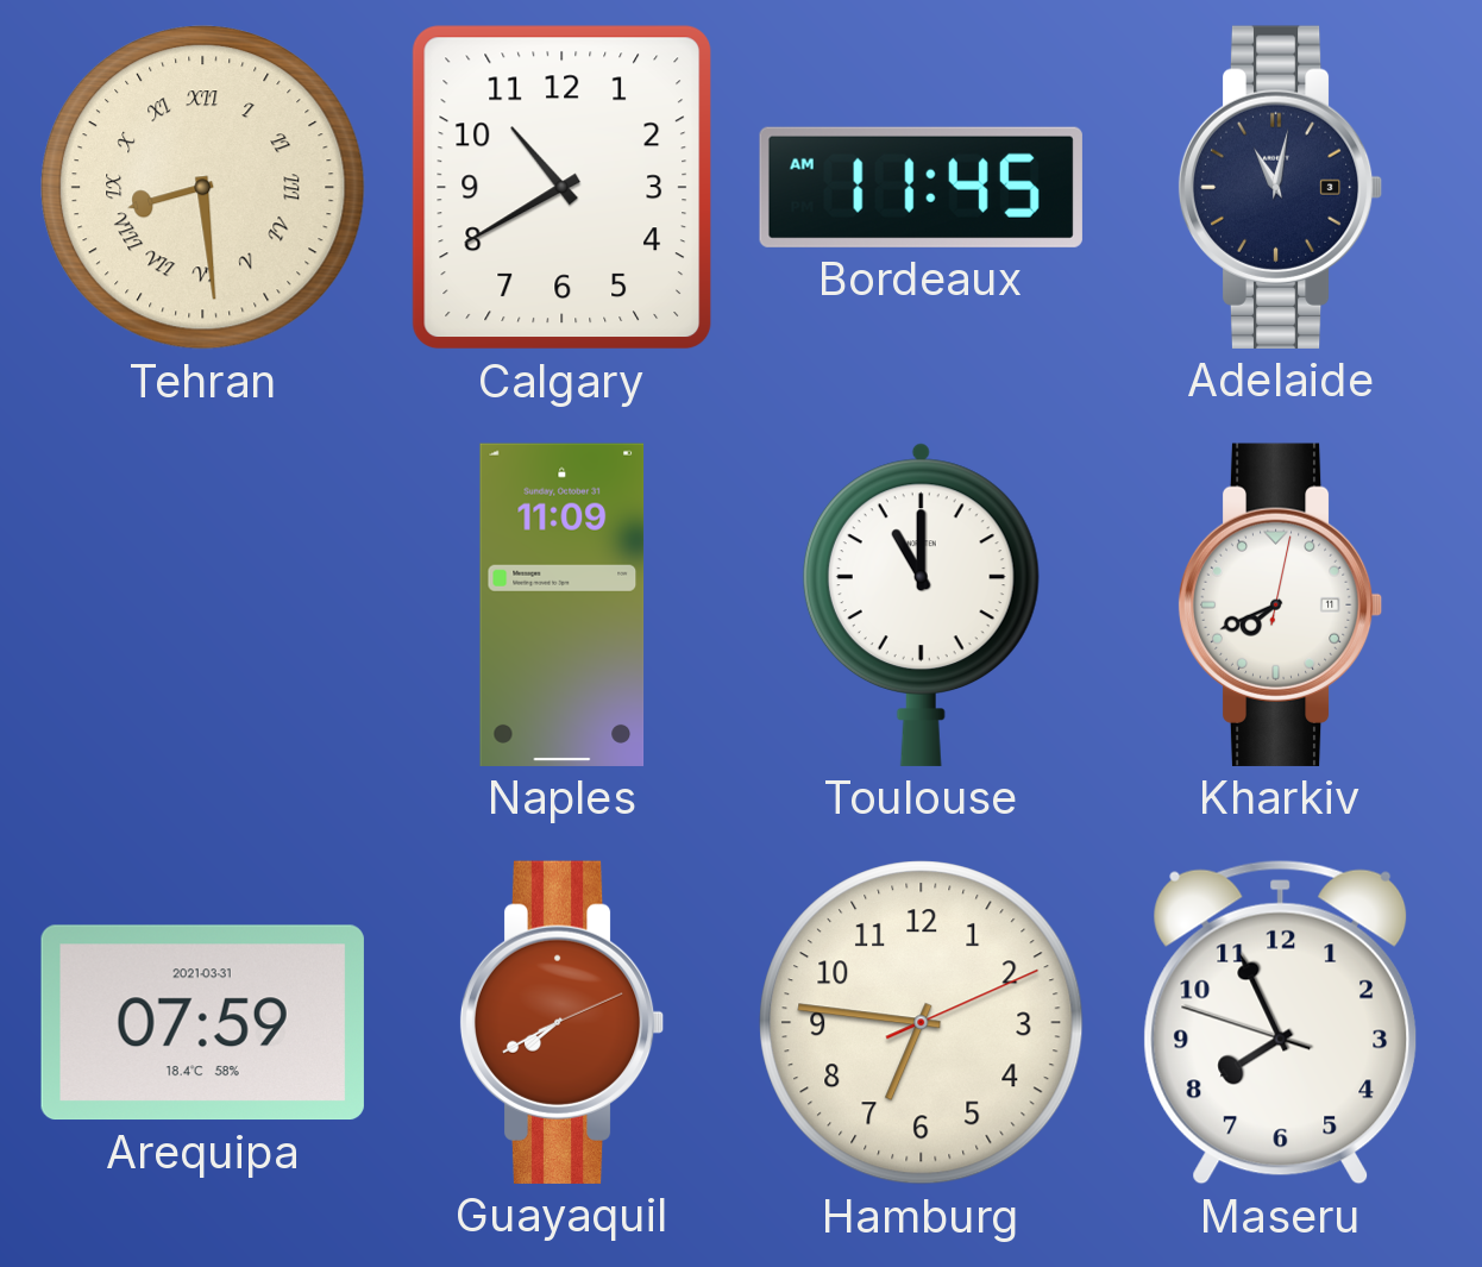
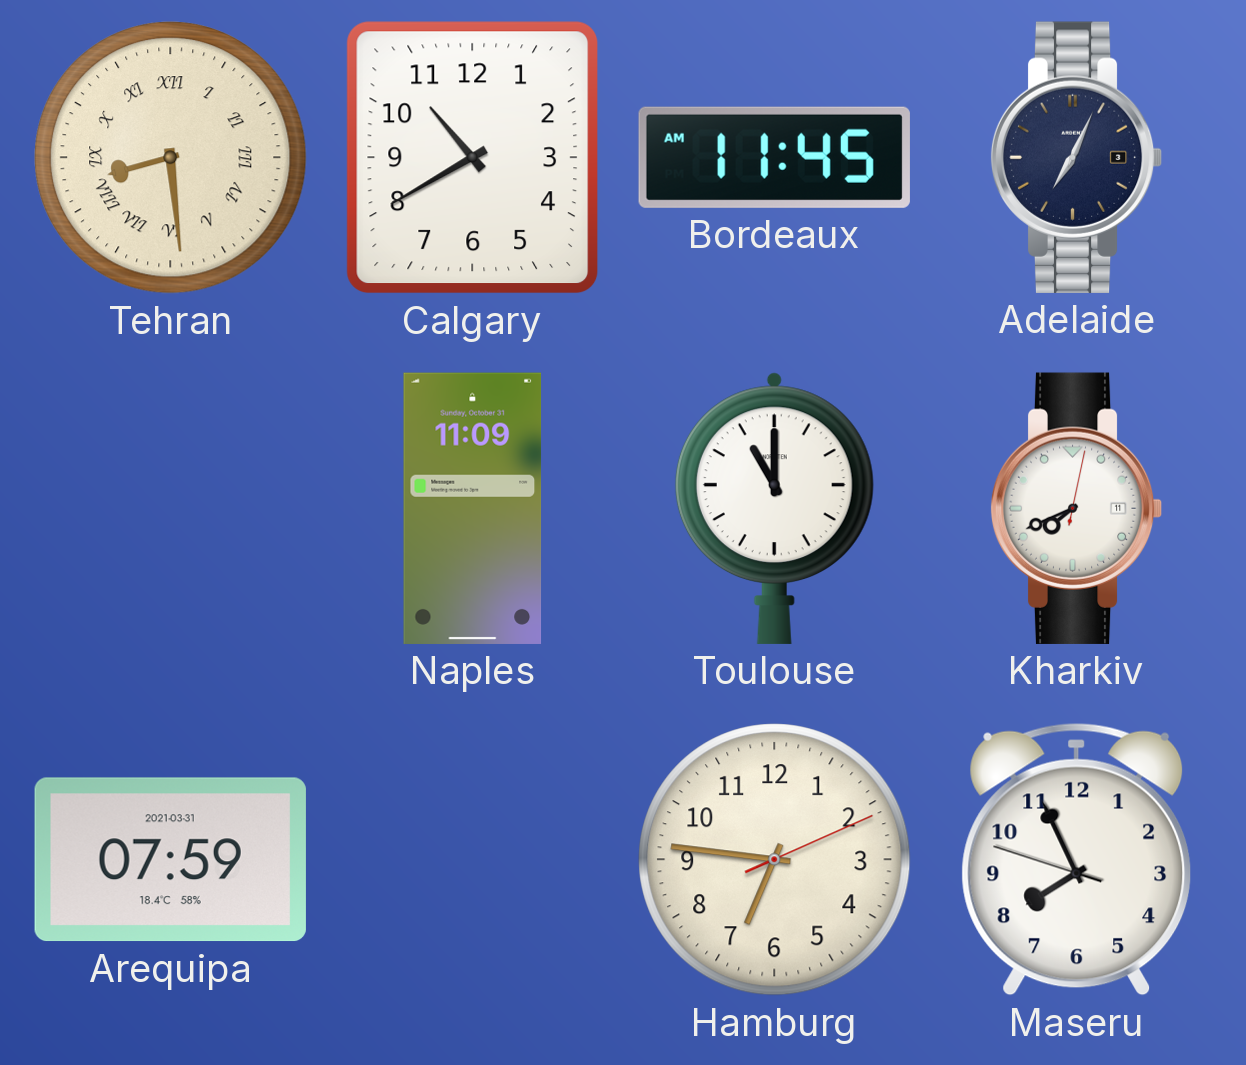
Adelaide: 11:02 -> 7:04
Guayaquil: 7:40 -> none
